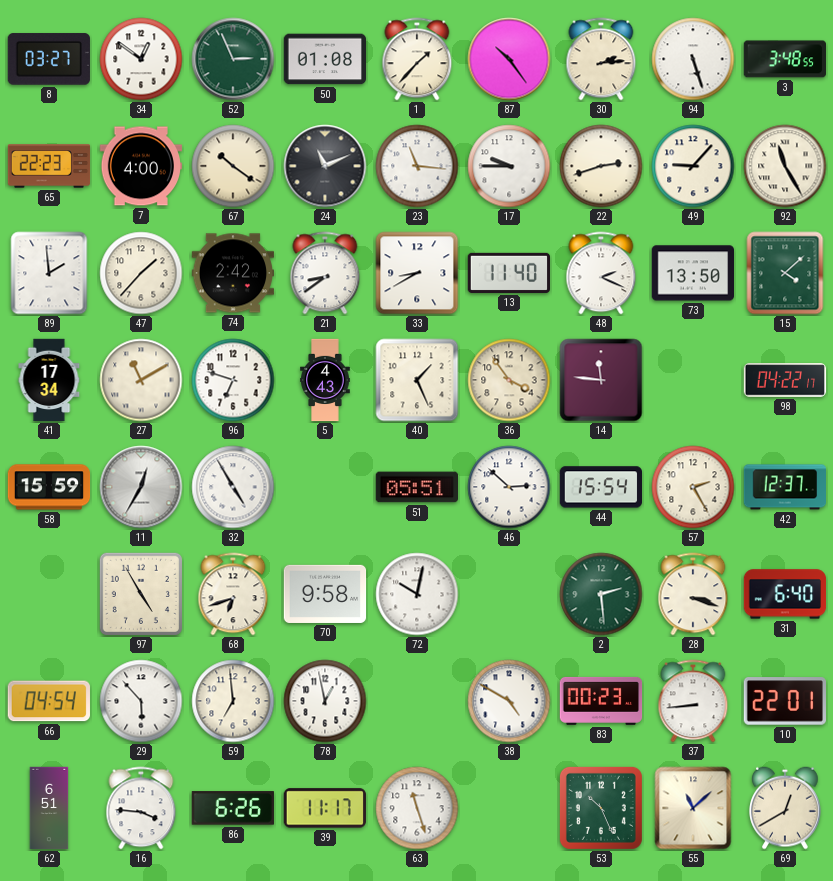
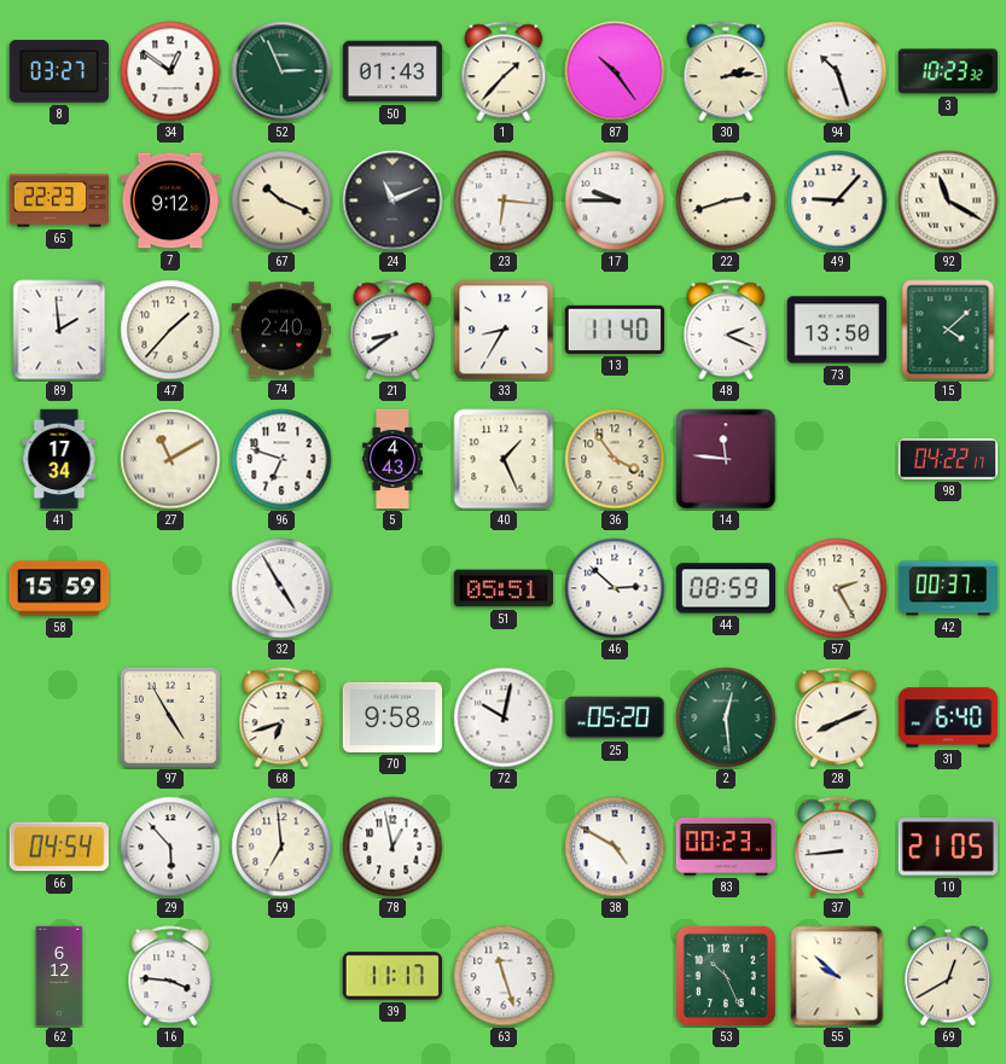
50: 01:08 -> 01:43
94: 5:27 -> 10:27
3: 3:48 -> 10:23
7: 4:00 -> 9:12
67: 10:21 -> 10:19
23: 11:16 -> 6:16
92: 11:25 -> 11:20
74: 2:42 -> 2:40
33: 8:40 -> 8:35
11: 12:35 -> none
44: 15:54 -> 08:59
42: 12:37 -> 00:37
25: none -> 05:20
2: 2:29 -> 12:29
28: 3:18 -> 8:11
10: 22:01 -> 21:05
62: 6:51 -> 6:12
86: 6:26 -> none
55: 11:08 -> 9:52
